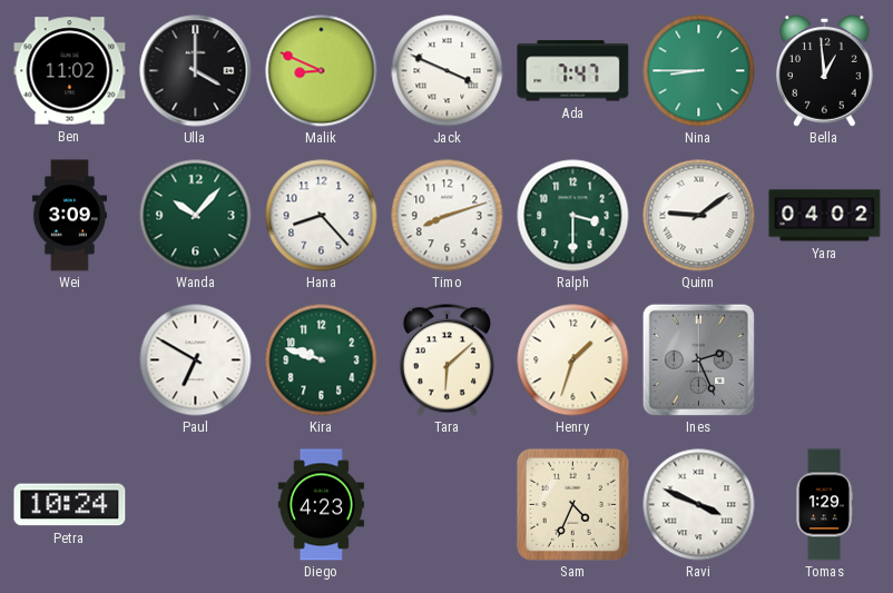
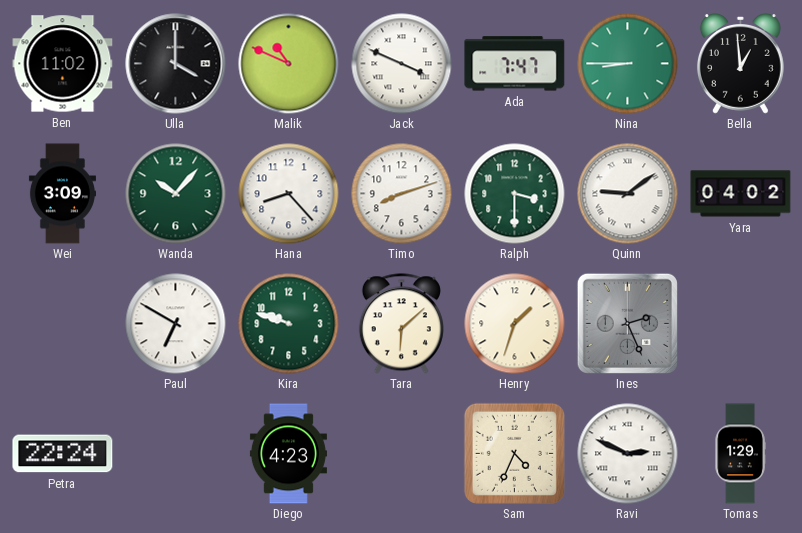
Malik: 8:49 -> 10:49
Petra: 10:24 -> 22:24
Ravi: 3:49 -> 2:49
